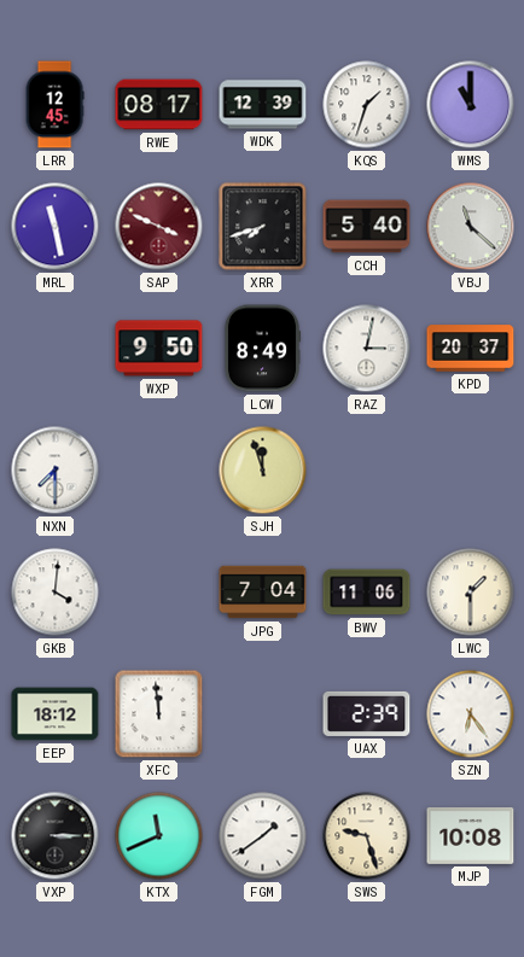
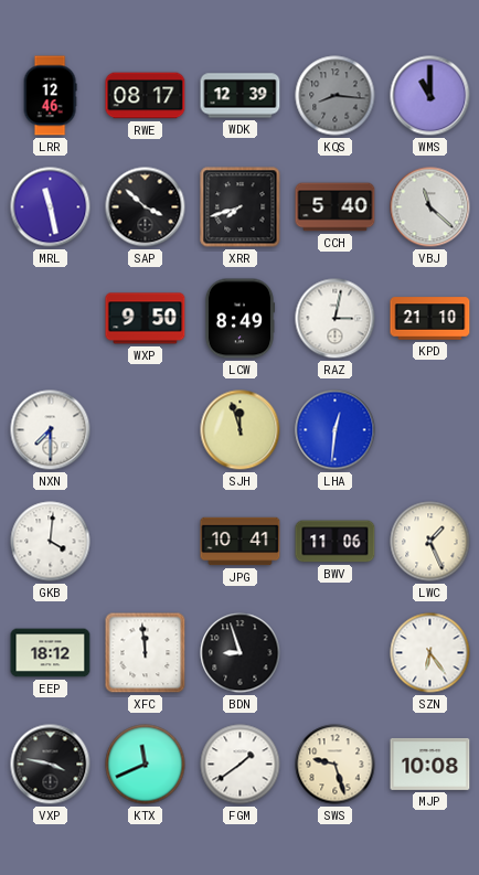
LRR: 12:45 -> 12:46
KQS: 1:33 -> 8:16
KQS dial: white -> grey
SAP: 3:49 -> 3:52
SAP dial: burgundy -> black
KPD: 20:37 -> 21:10
LHA: none -> 12:31
JPG: 7:04 -> 10:41
LWC: 1:30 -> 1:26
BDN: none -> 8:57
UAX: 2:39 -> none
VXP: 3:15 -> 3:47
